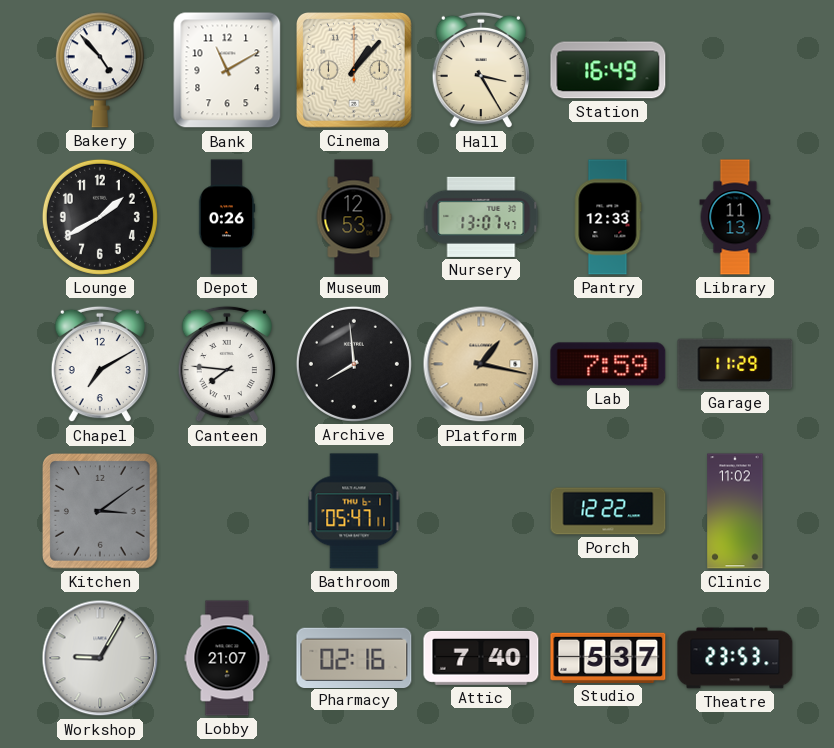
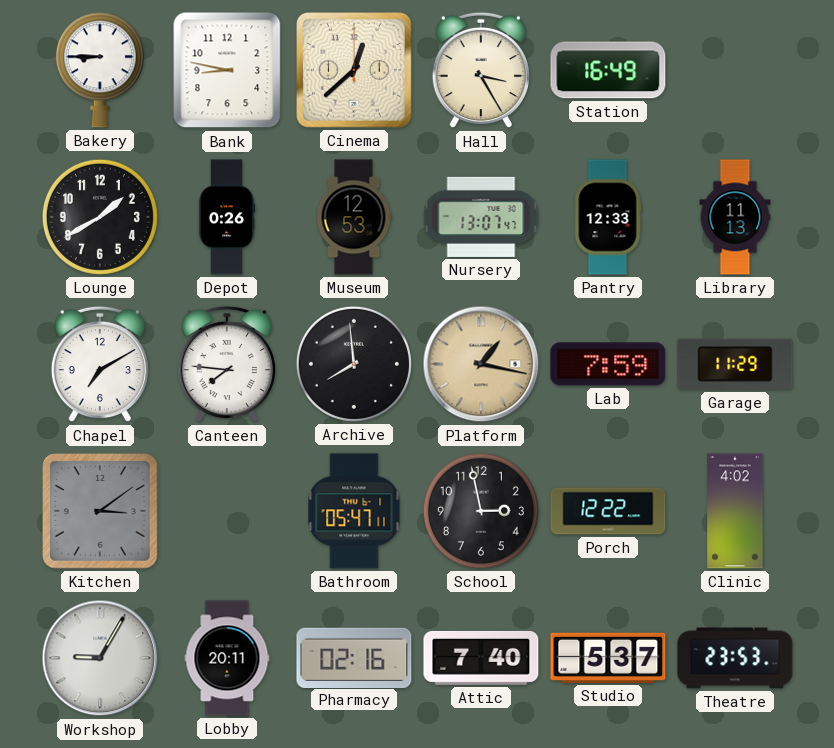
Bakery: 4:53 -> 8:45
Bank: 11:10 -> 8:47
Cinema: 1:07 -> 12:38
School: none -> 2:58
Clinic: 11:02 -> 4:02
Lobby: 21:07 -> 20:11
